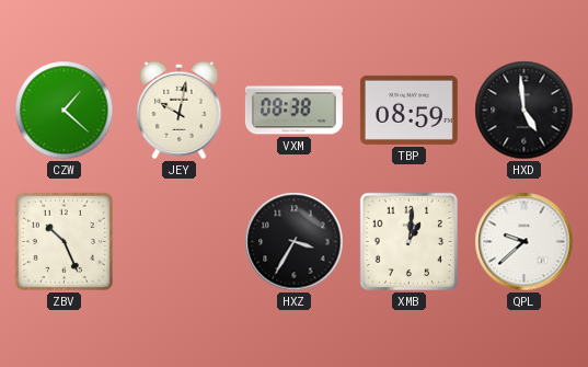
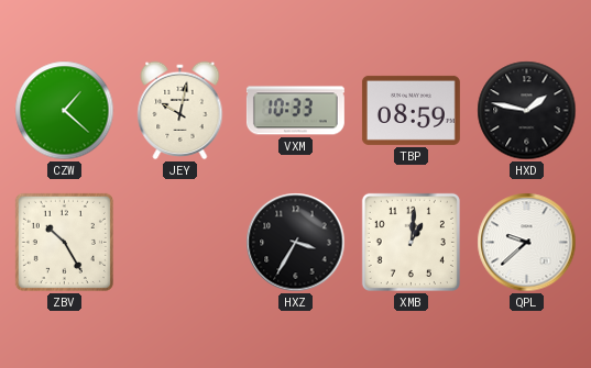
VXM: 08:38 -> 10:33
HXD: 4:59 -> 1:47
ZBV: 10:26 -> 10:25
